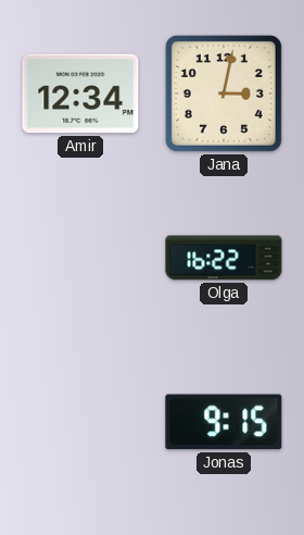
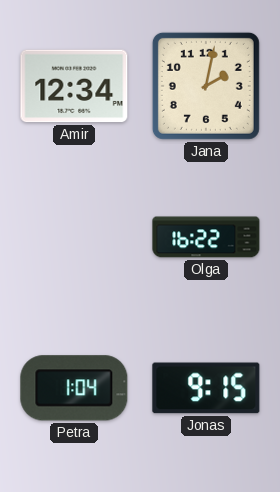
Jana: 3:02 -> 2:02
Petra: none -> 1:04
